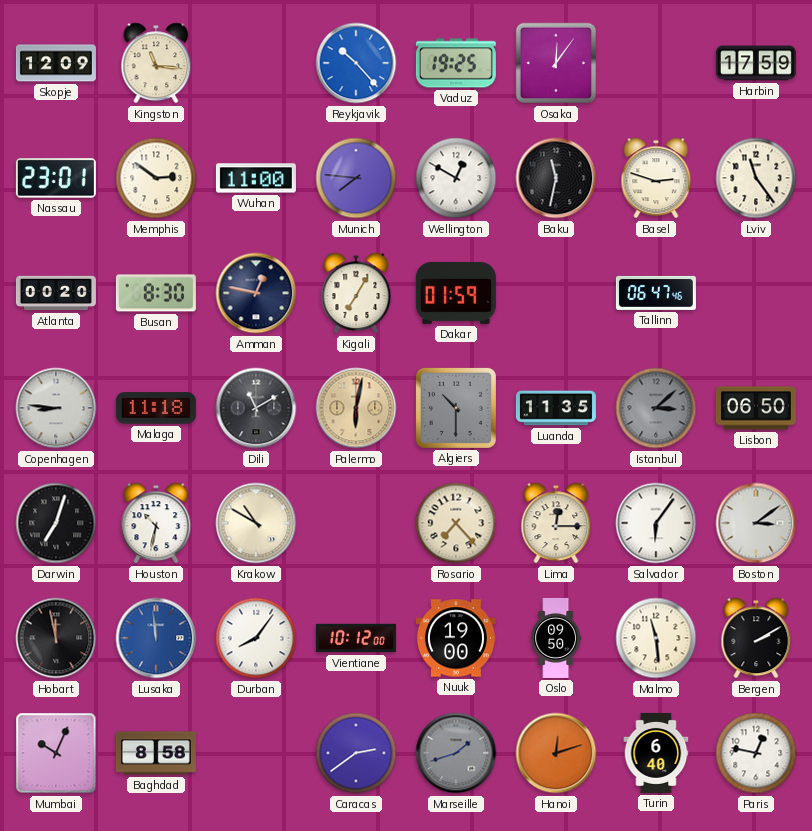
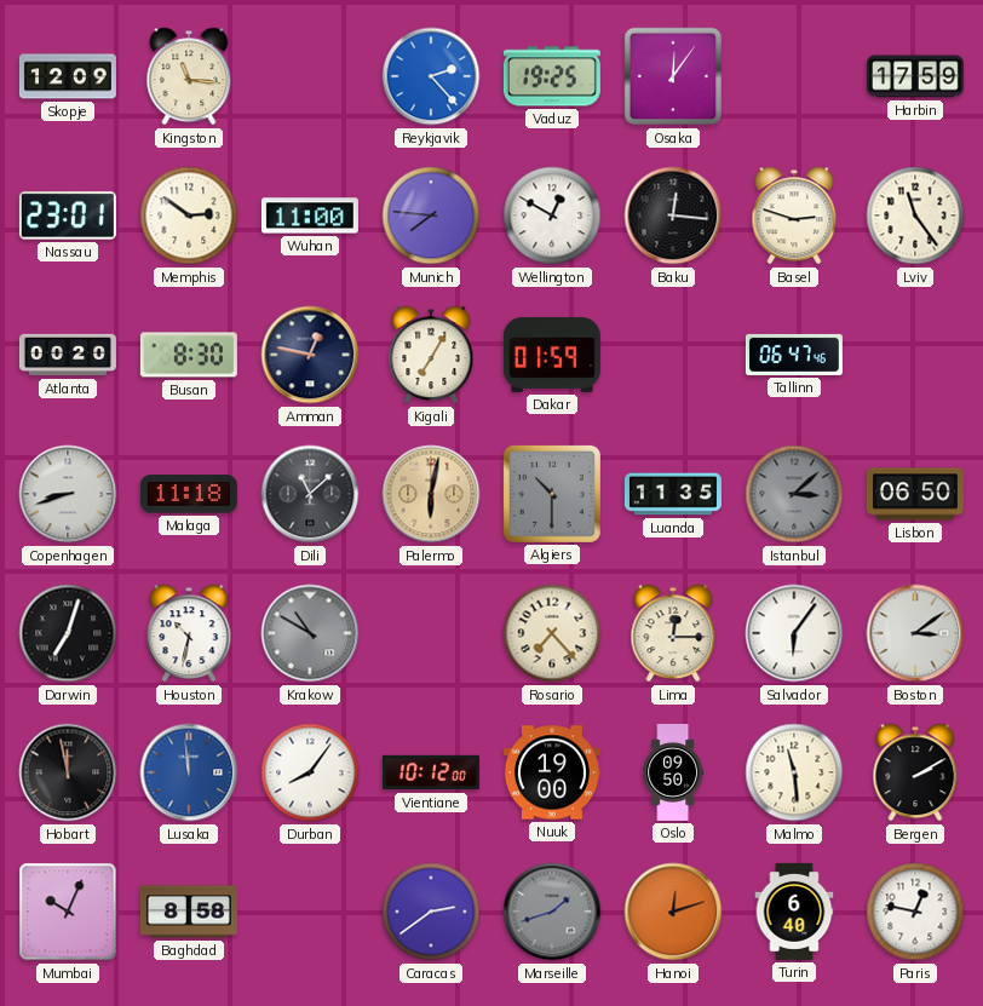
Reykjavik: 10:23 -> 2:23
Baku: 11:32 -> 12:16
Copenhagen: 8:46 -> 8:42
Dili: 11:10 -> 11:08
Krakow dial: cream -> grey
